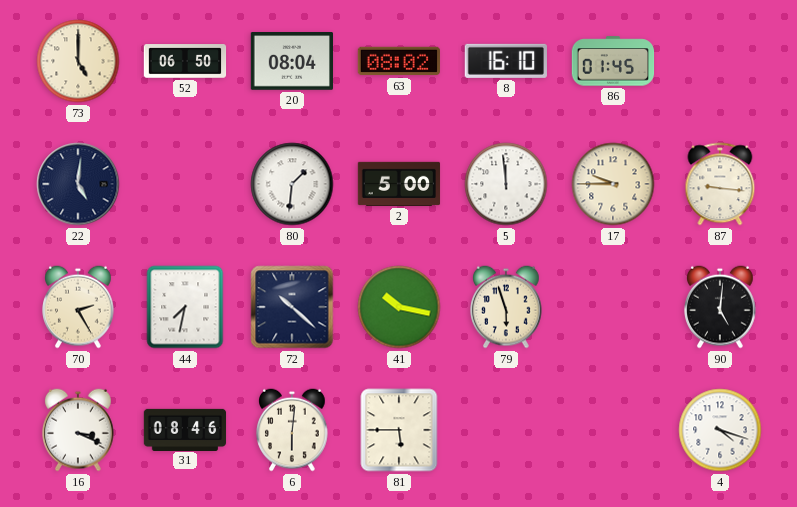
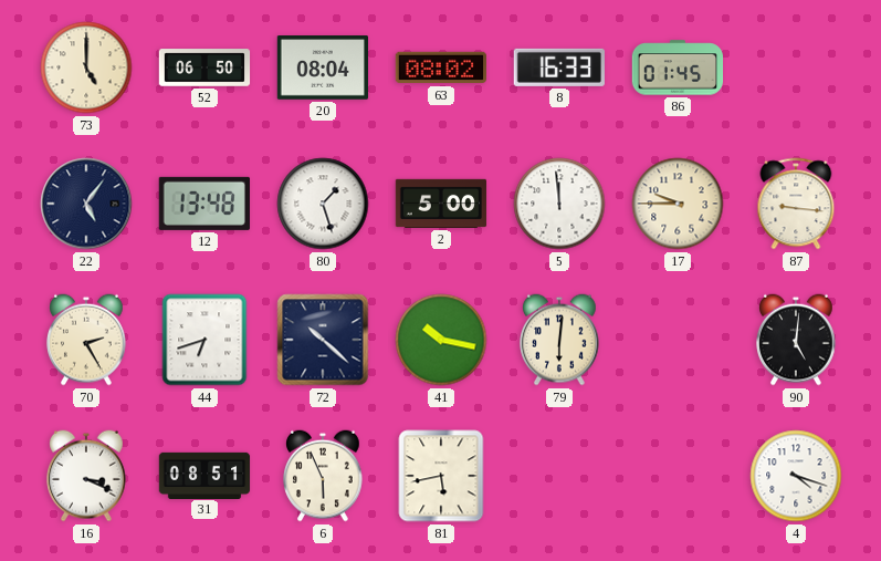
8: 16:10 -> 16:33
22: 5:01 -> 5:06
12: none -> 13:48
80: 1:31 -> 1:27
44: 7:32 -> 6:42
79: 5:57 -> 6:01
31: 08:46 -> 08:51
6: 6:01 -> 5:56
81: 5:45 -> 5:43
